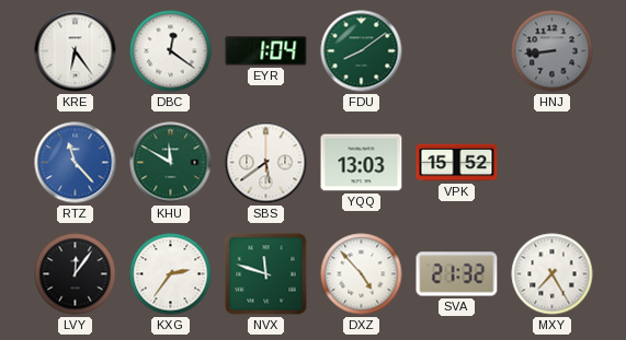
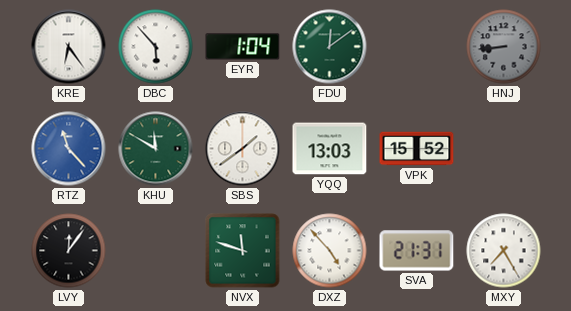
DBC: 12:21 -> 5:53
FDU: 8:09 -> 12:09
SBS: 5:39 -> 1:39
KXG: 2:36 -> none
SVA: 21:32 -> 21:31
